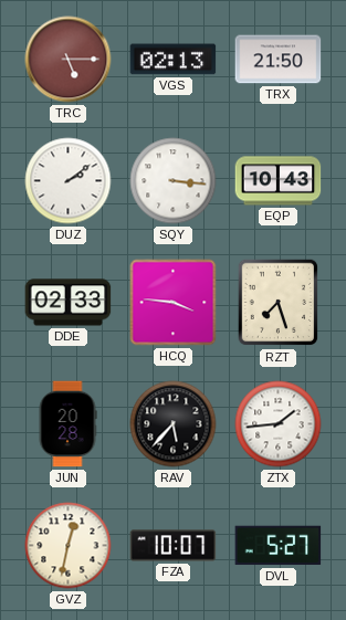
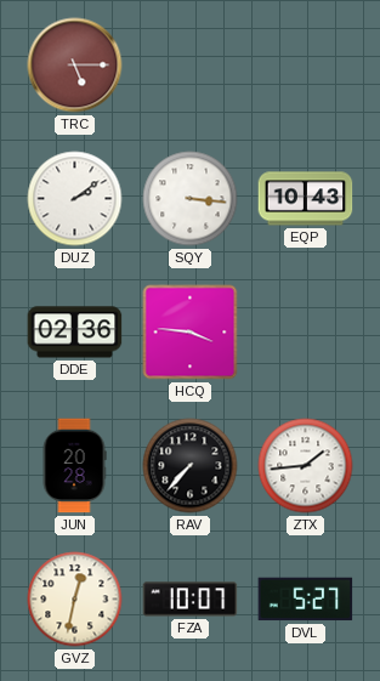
VGS: 02:13 -> none
TRX: 21:50 -> none
DDE: 02:33 -> 02:36
RZT: 7:27 -> none
RAV: 5:37 -> 7:37
